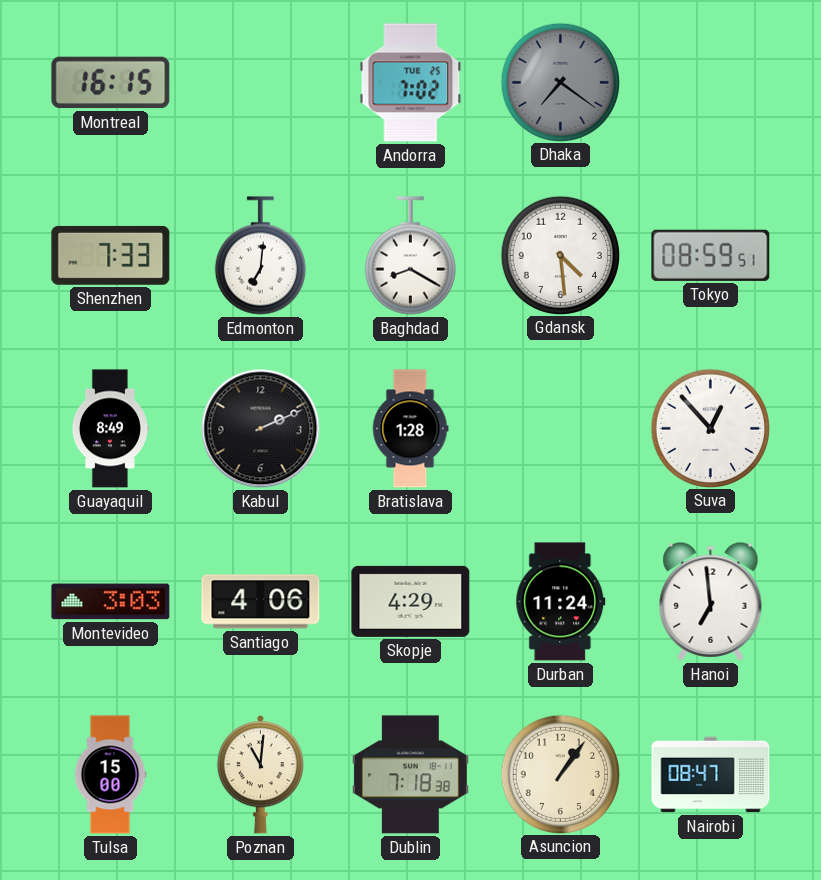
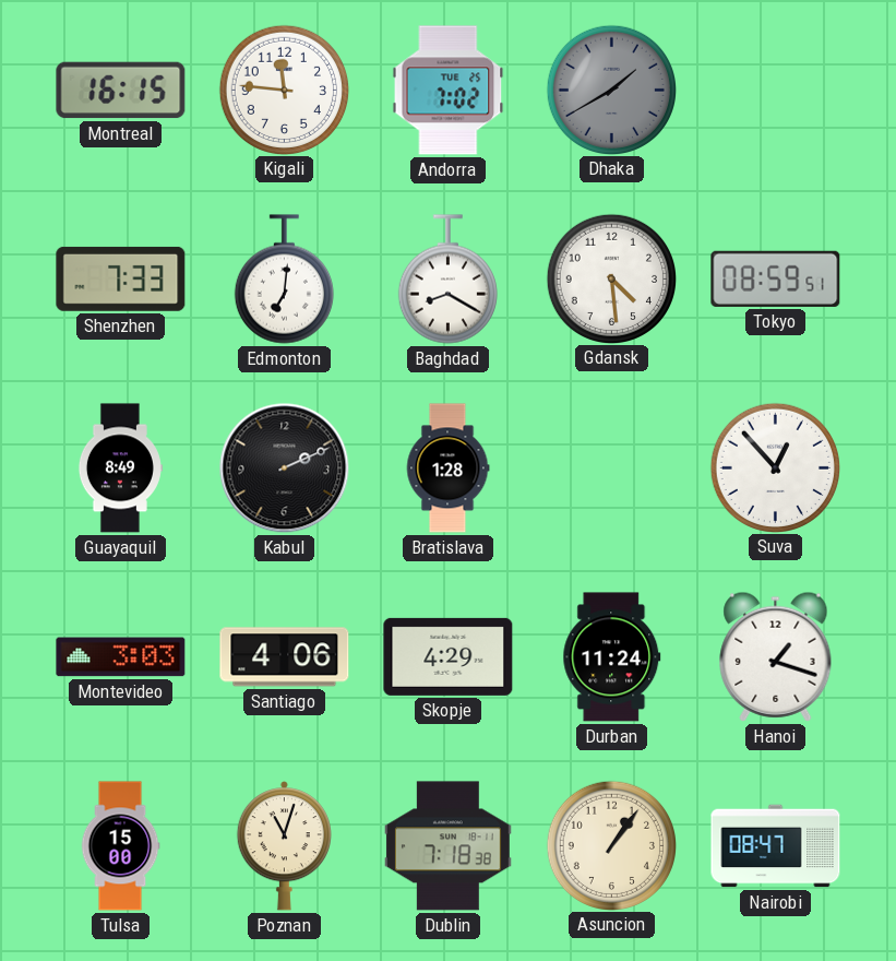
Kigali: none -> 11:46
Dhaka: 7:21 -> 1:40
Hanoi: 6:59 -> 1:18
Poznan: 11:01 -> 11:03
